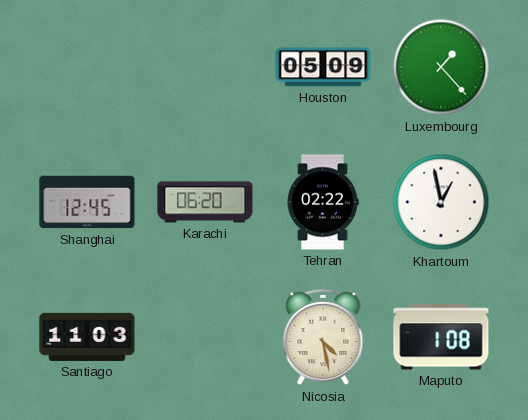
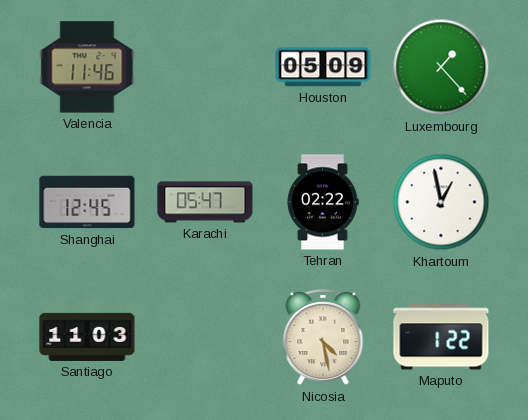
Valencia: none -> 11:46
Karachi: 06:20 -> 05:47
Maputo: 1:08 -> 1:22
